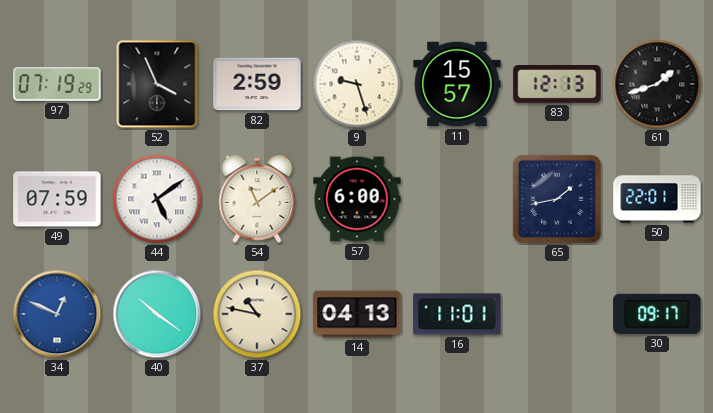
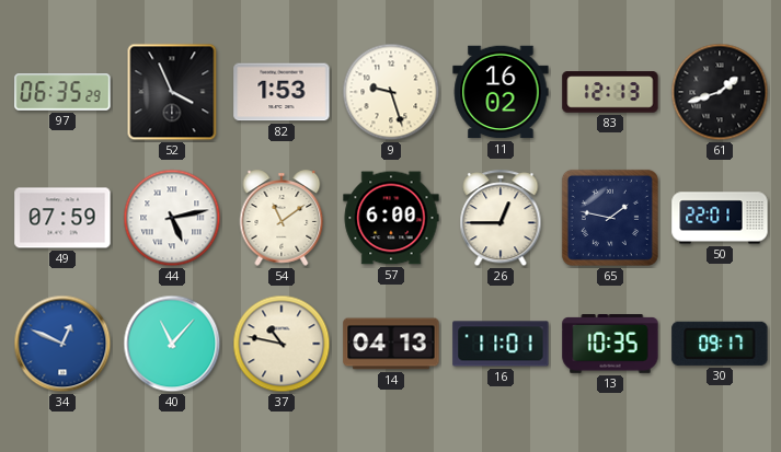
97: 07:19 -> 06:35
82: 2:59 -> 1:53
11: 15:57 -> 16:02
44: 5:09 -> 5:13
26: none -> 12:45
65: 1:43 -> 1:47
40: 10:21 -> 11:07
13: none -> 10:35
